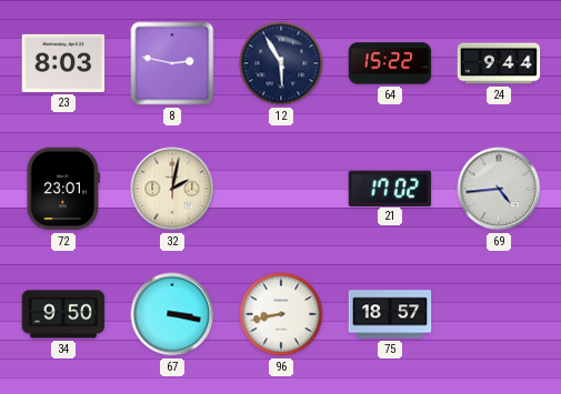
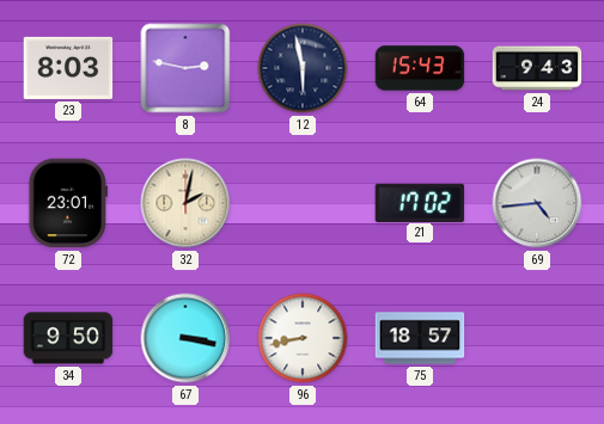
12: 5:55 -> 5:58
64: 15:22 -> 15:43
24: 9:44 -> 9:43
